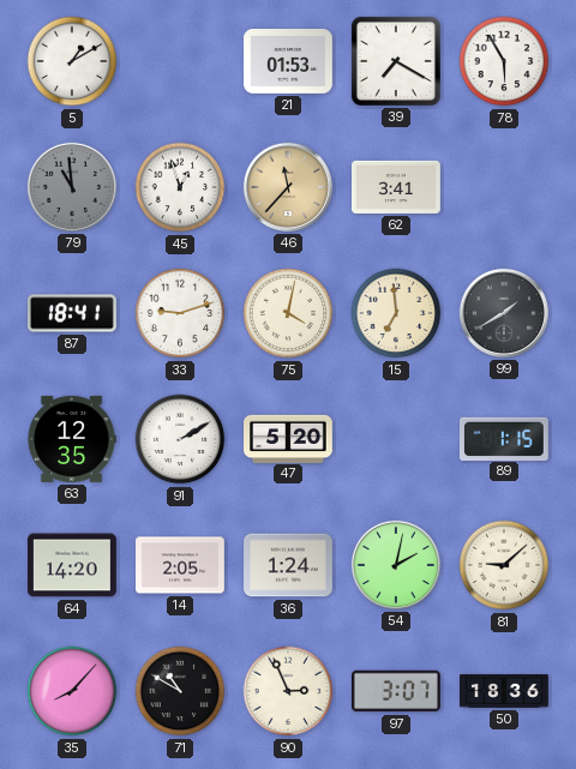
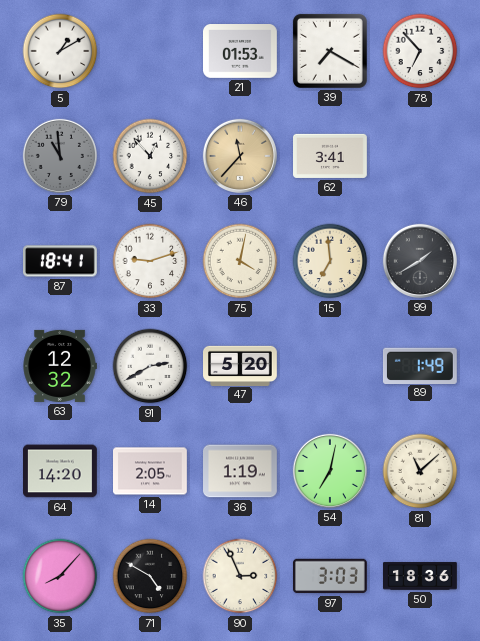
78: 5:55 -> 6:53
45: 12:57 -> 12:53
63: 12:35 -> 12:32
91: 2:10 -> 2:40
89: 1:15 -> 1:49
36: 1:24 -> 1:19
54: 2:02 -> 7:02
81: 9:08 -> 11:08
71: 10:50 -> 4:50
97: 3:07 -> 3:03
